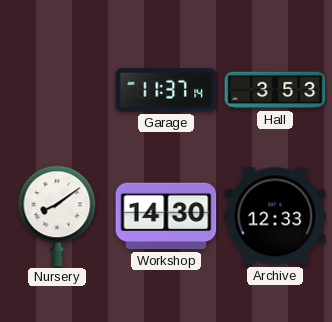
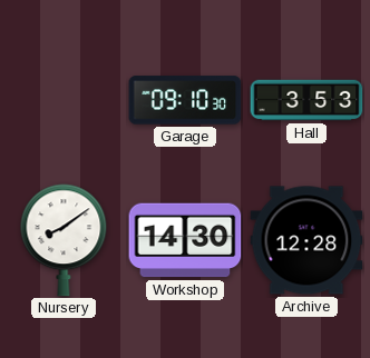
Garage: 11:37 -> 09:10
Archive: 12:33 -> 12:28
